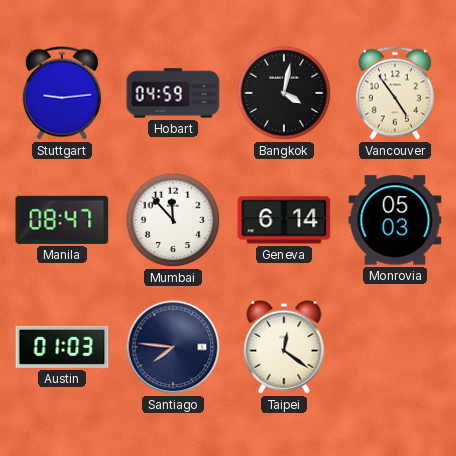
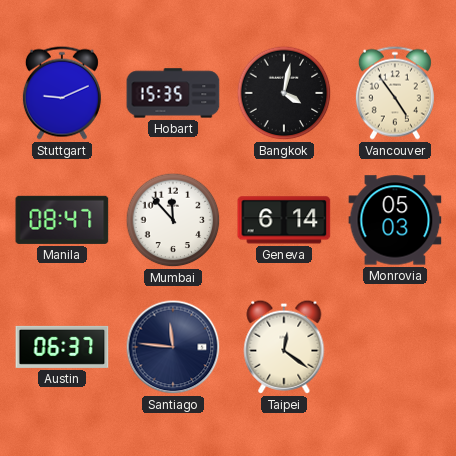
Stuttgart: 9:14 -> 9:11
Hobart: 04:59 -> 15:35
Austin: 01:03 -> 06:37
Santiago: 7:46 -> 11:46
